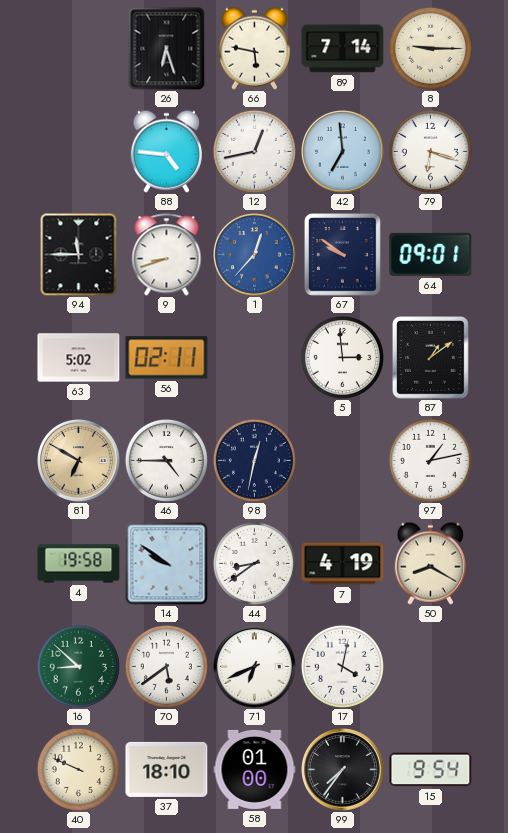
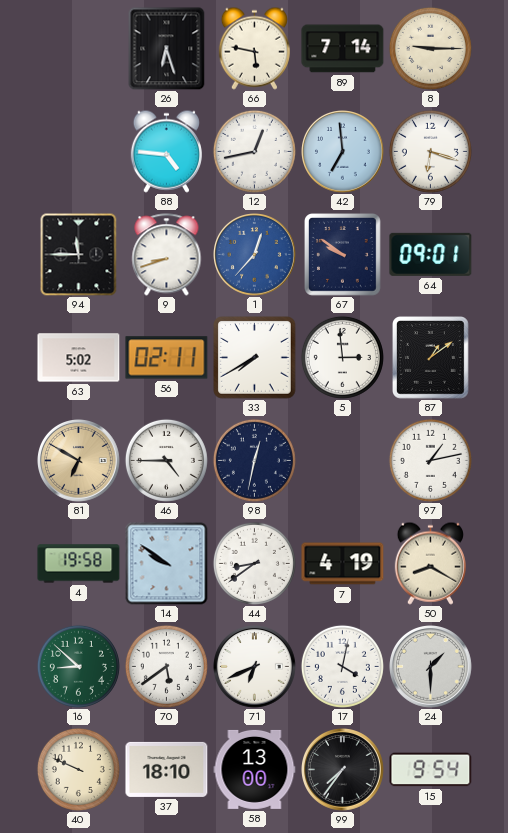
33: none -> 7:40
24: none -> 1:30
58: 01:00 -> 13:00
